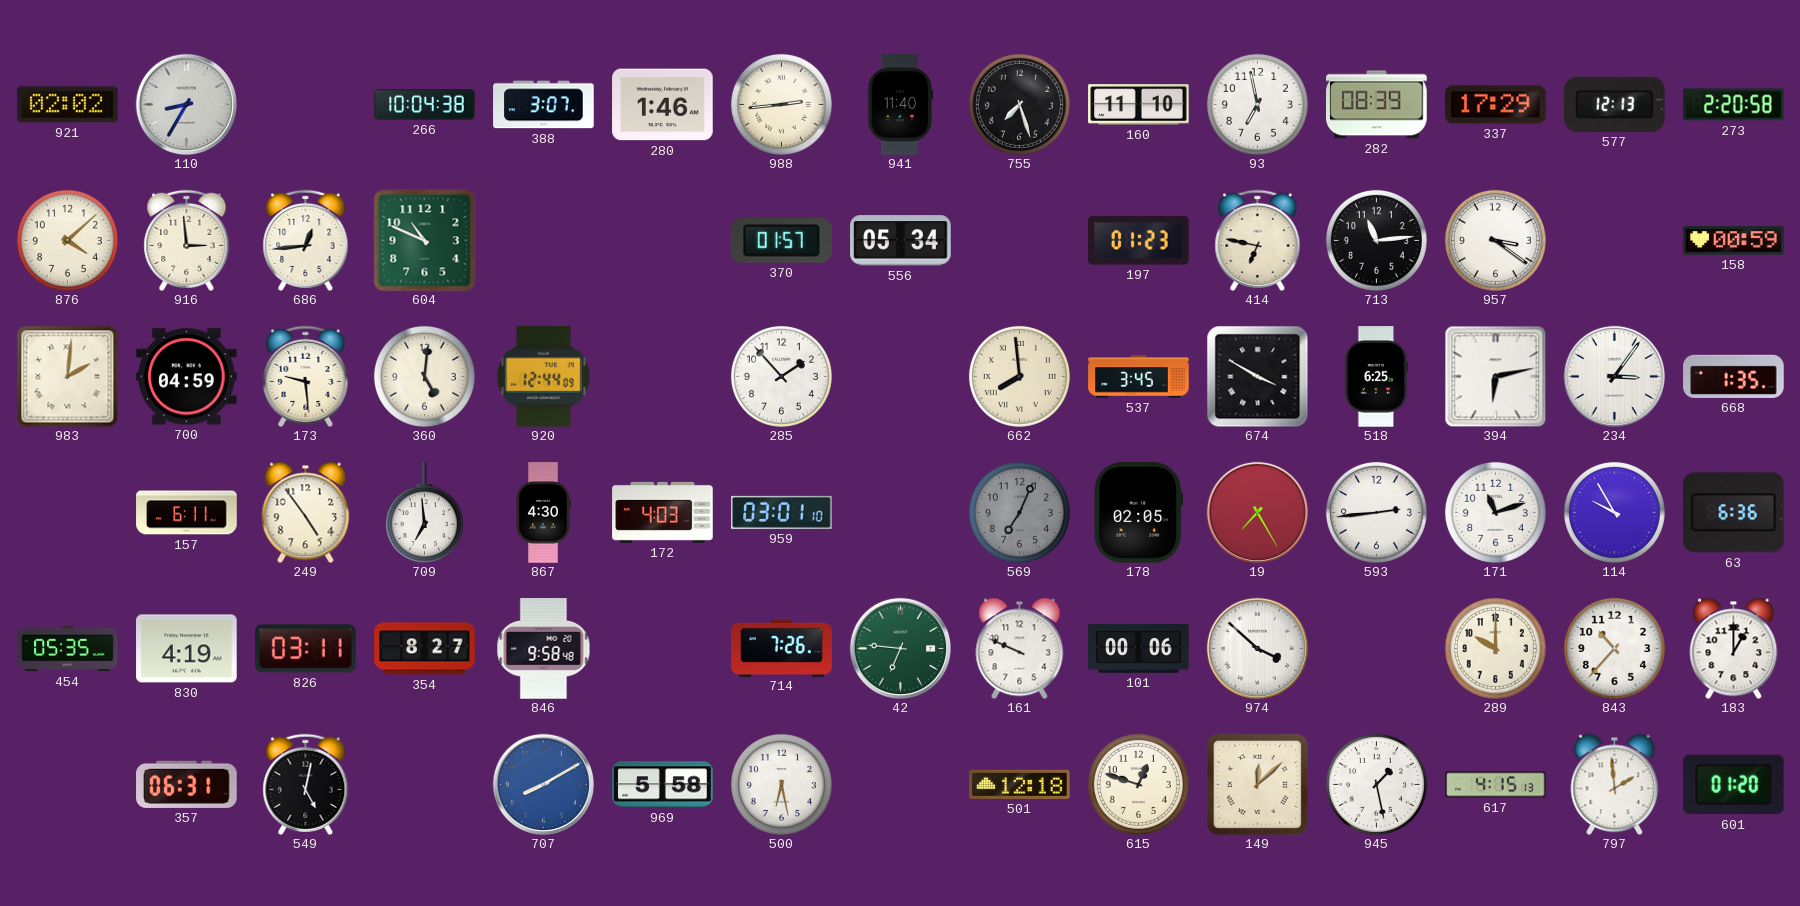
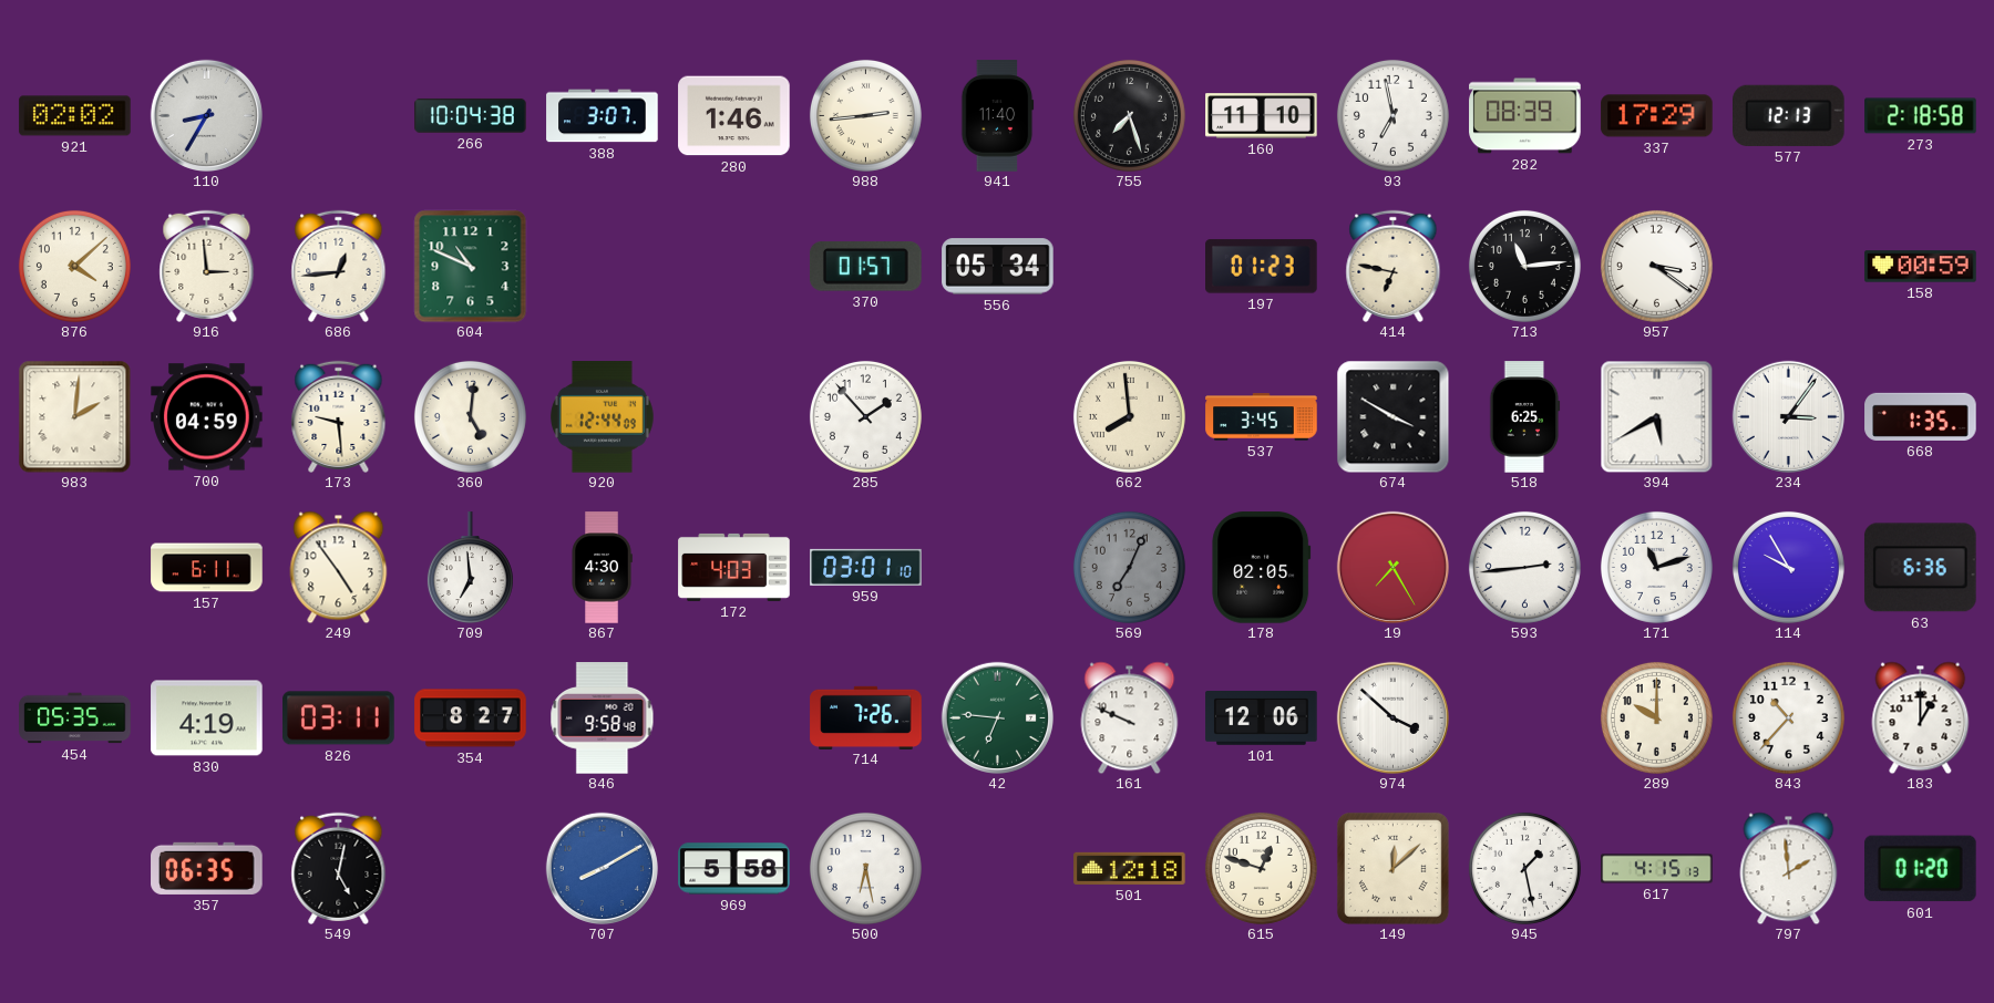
273: 2:20 -> 2:18
394: 6:13 -> 5:40
101: 00:06 -> 12:06
357: 06:31 -> 06:35
